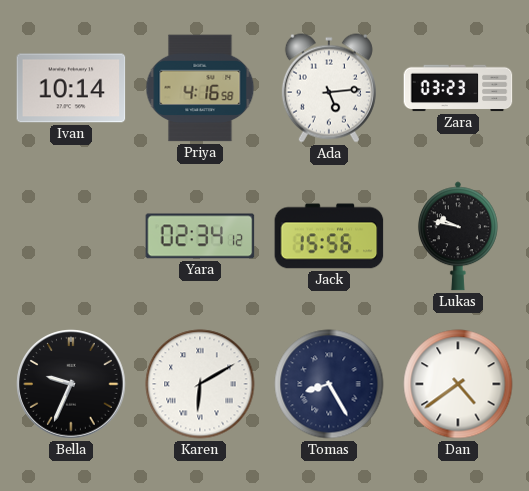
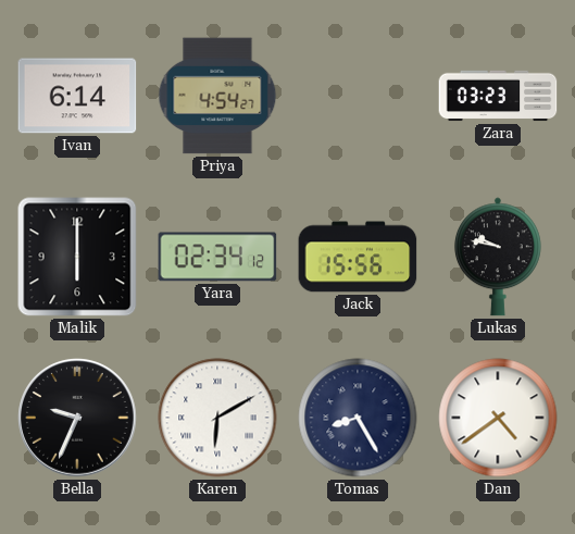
Ivan: 10:14 -> 6:14
Priya: 4:16 -> 4:54
Ada: 5:14 -> none
Malik: none -> 6:00
